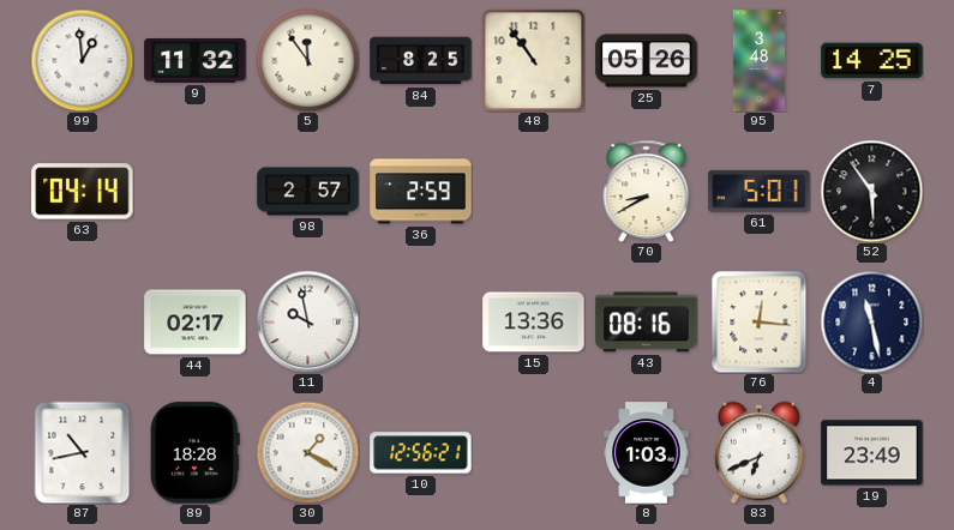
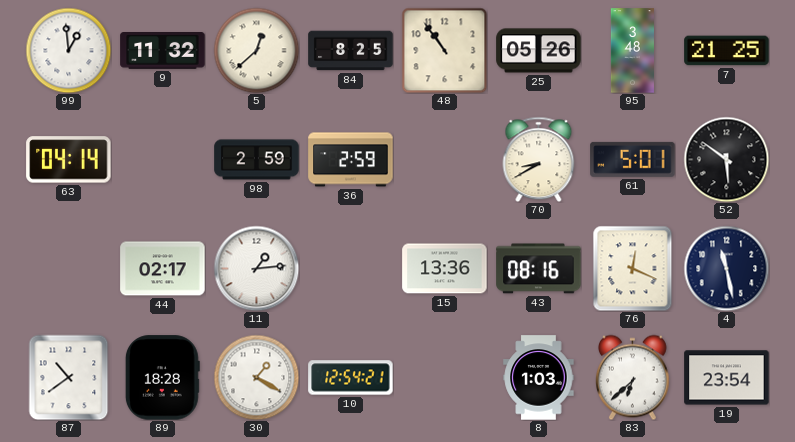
5: 11:54 -> 12:38
7: 14:25 -> 21:25
98: 2:57 -> 2:59
52: 5:54 -> 5:51
11: 9:58 -> 1:14
76: 12:16 -> 12:19
87: 10:43 -> 10:39
10: 12:56 -> 12:54
83: 6:41 -> 6:38
19: 23:49 -> 23:54
